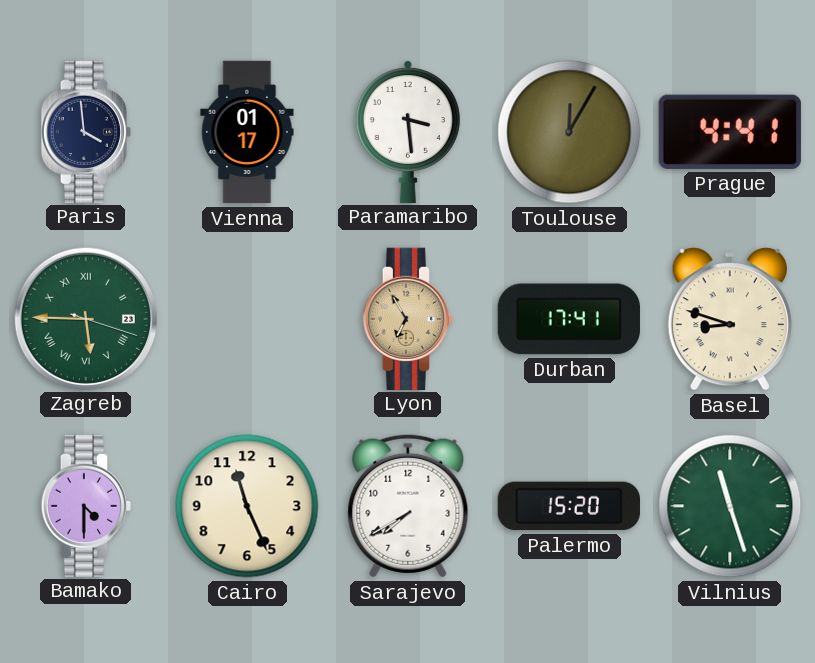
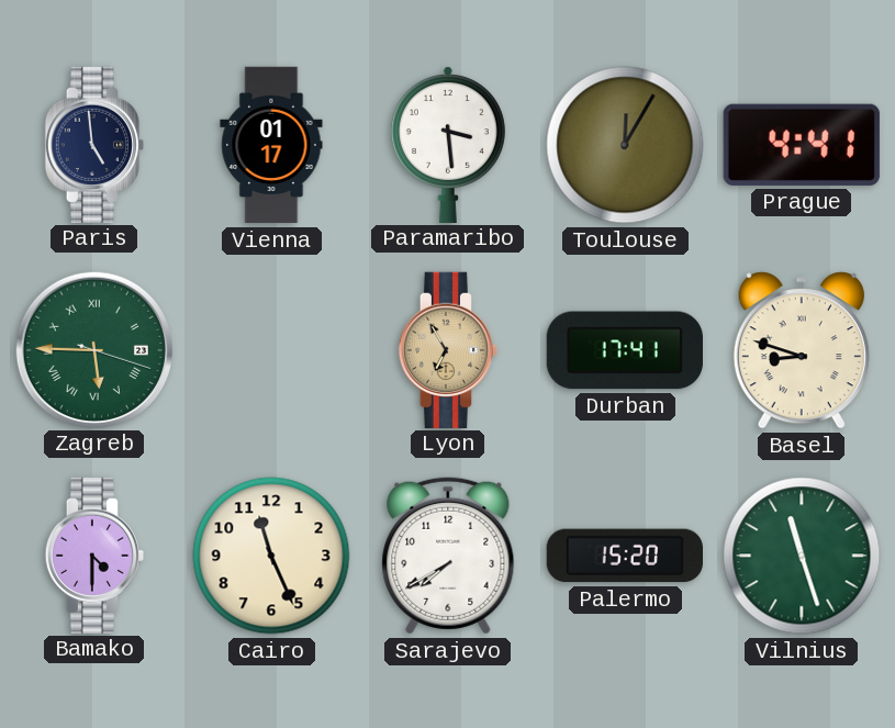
Paris: 3:59 -> 4:59
